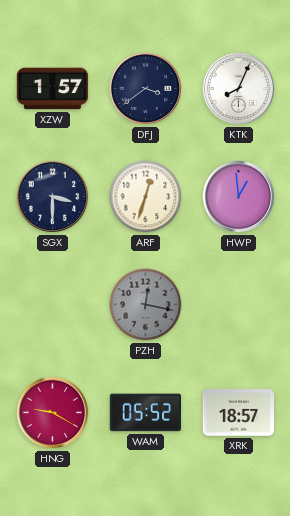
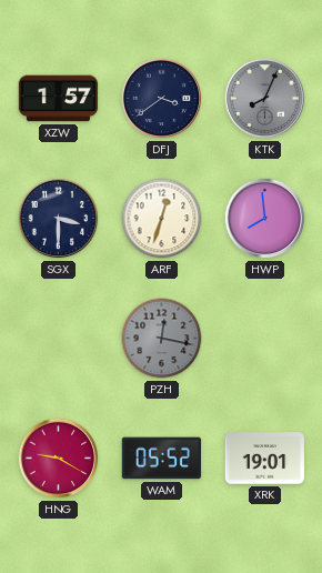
KTK dial: white -> grey
HWP: 12:59 -> 7:59
XRK: 18:57 -> 19:01
